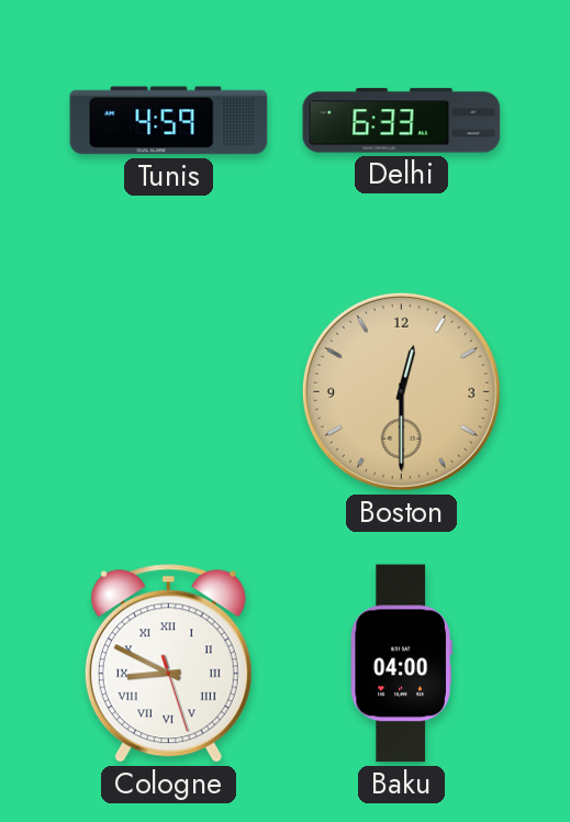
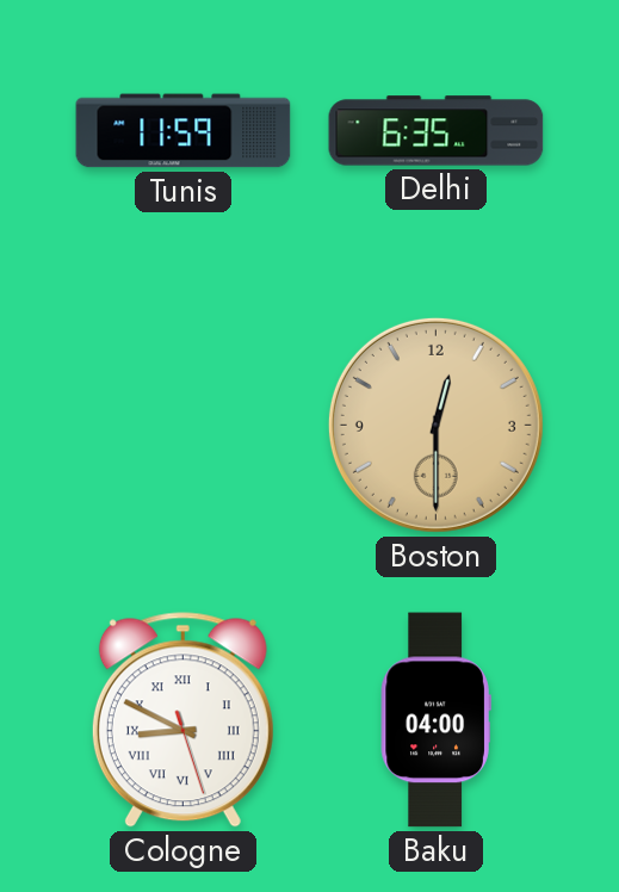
Tunis: 4:59 -> 11:59
Delhi: 6:33 -> 6:35
